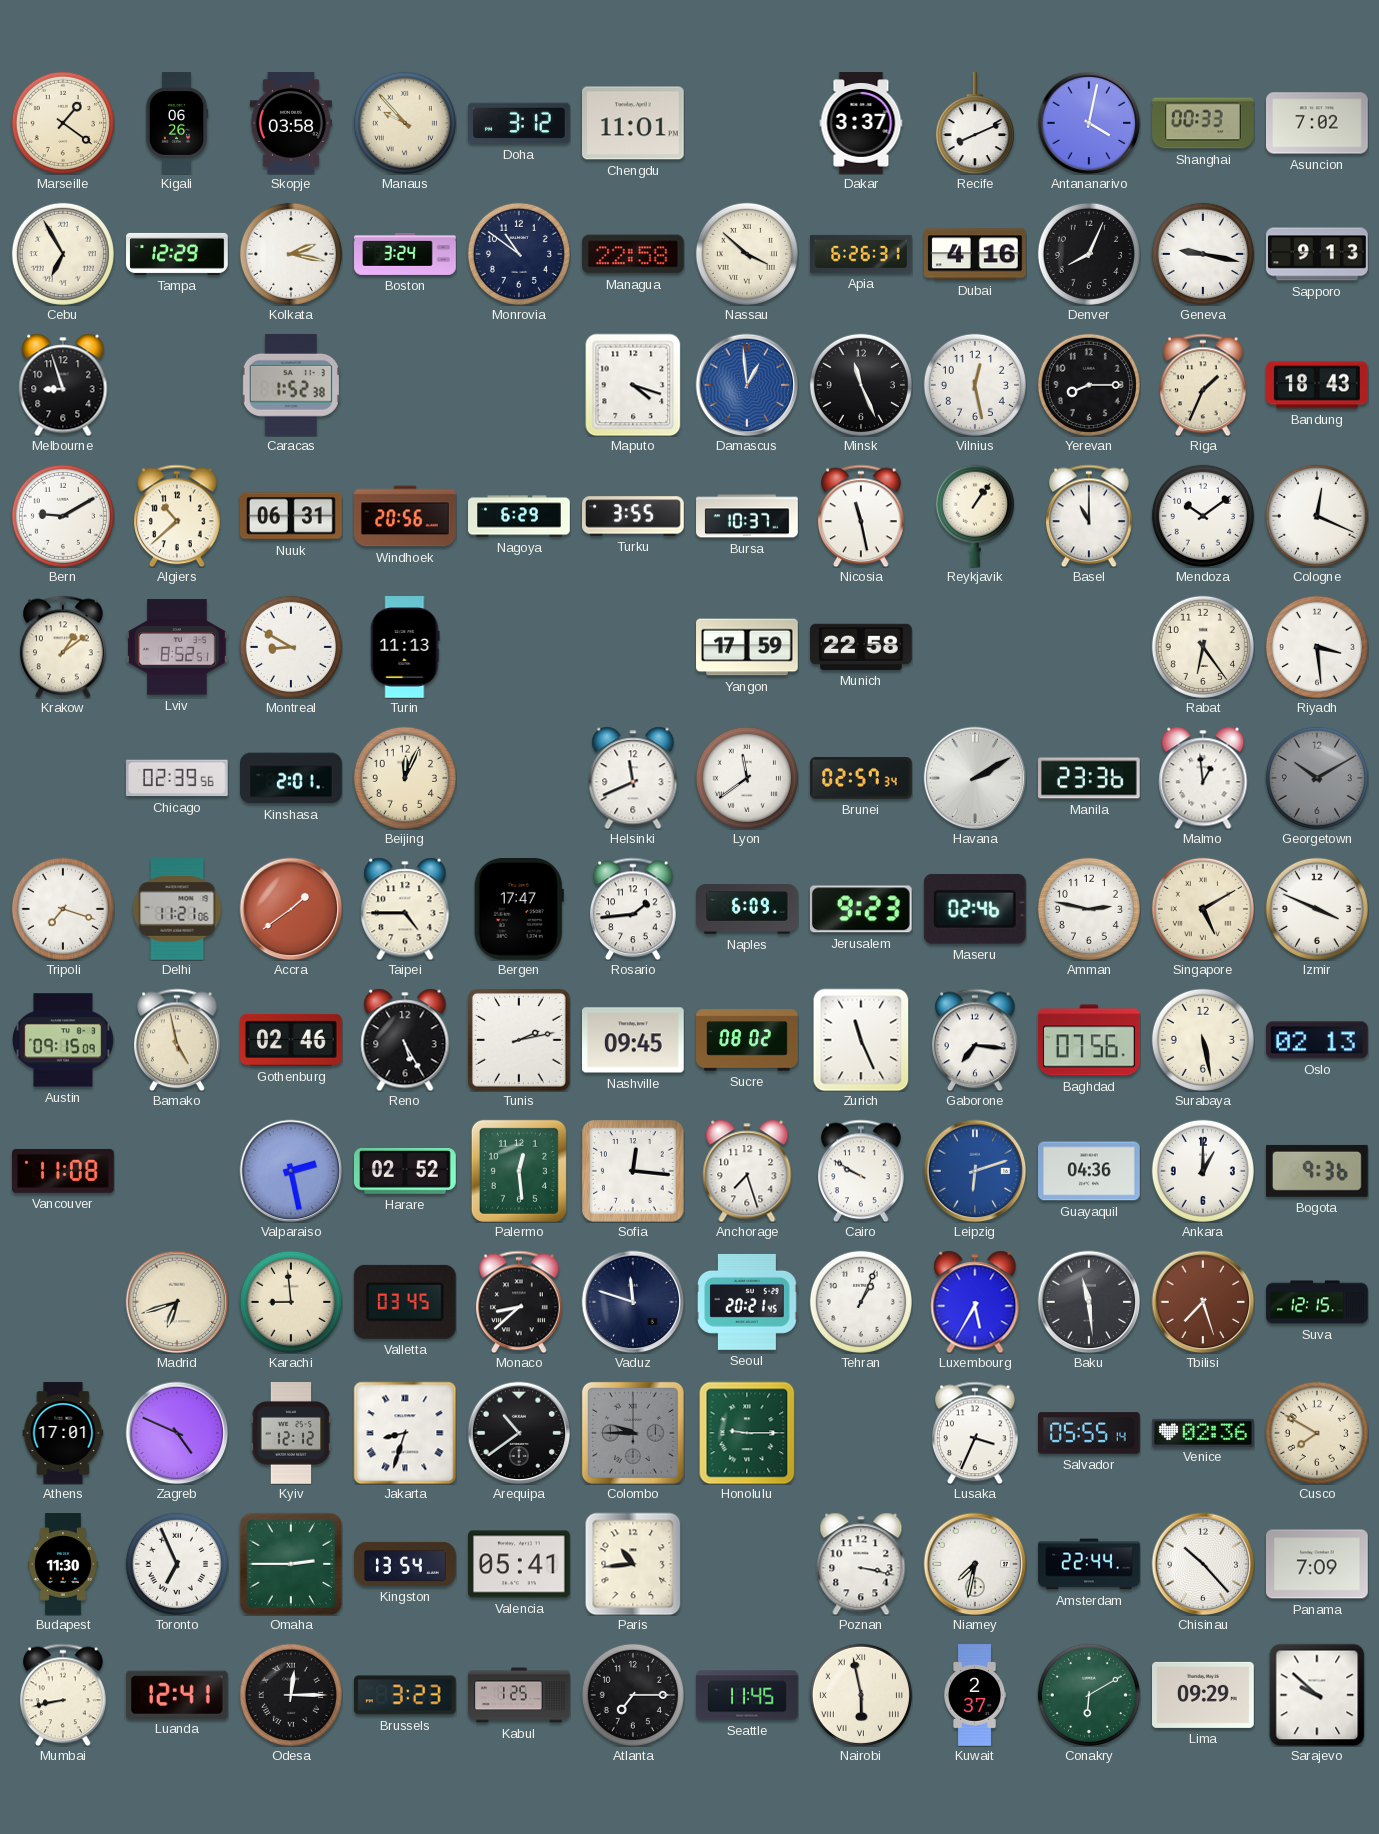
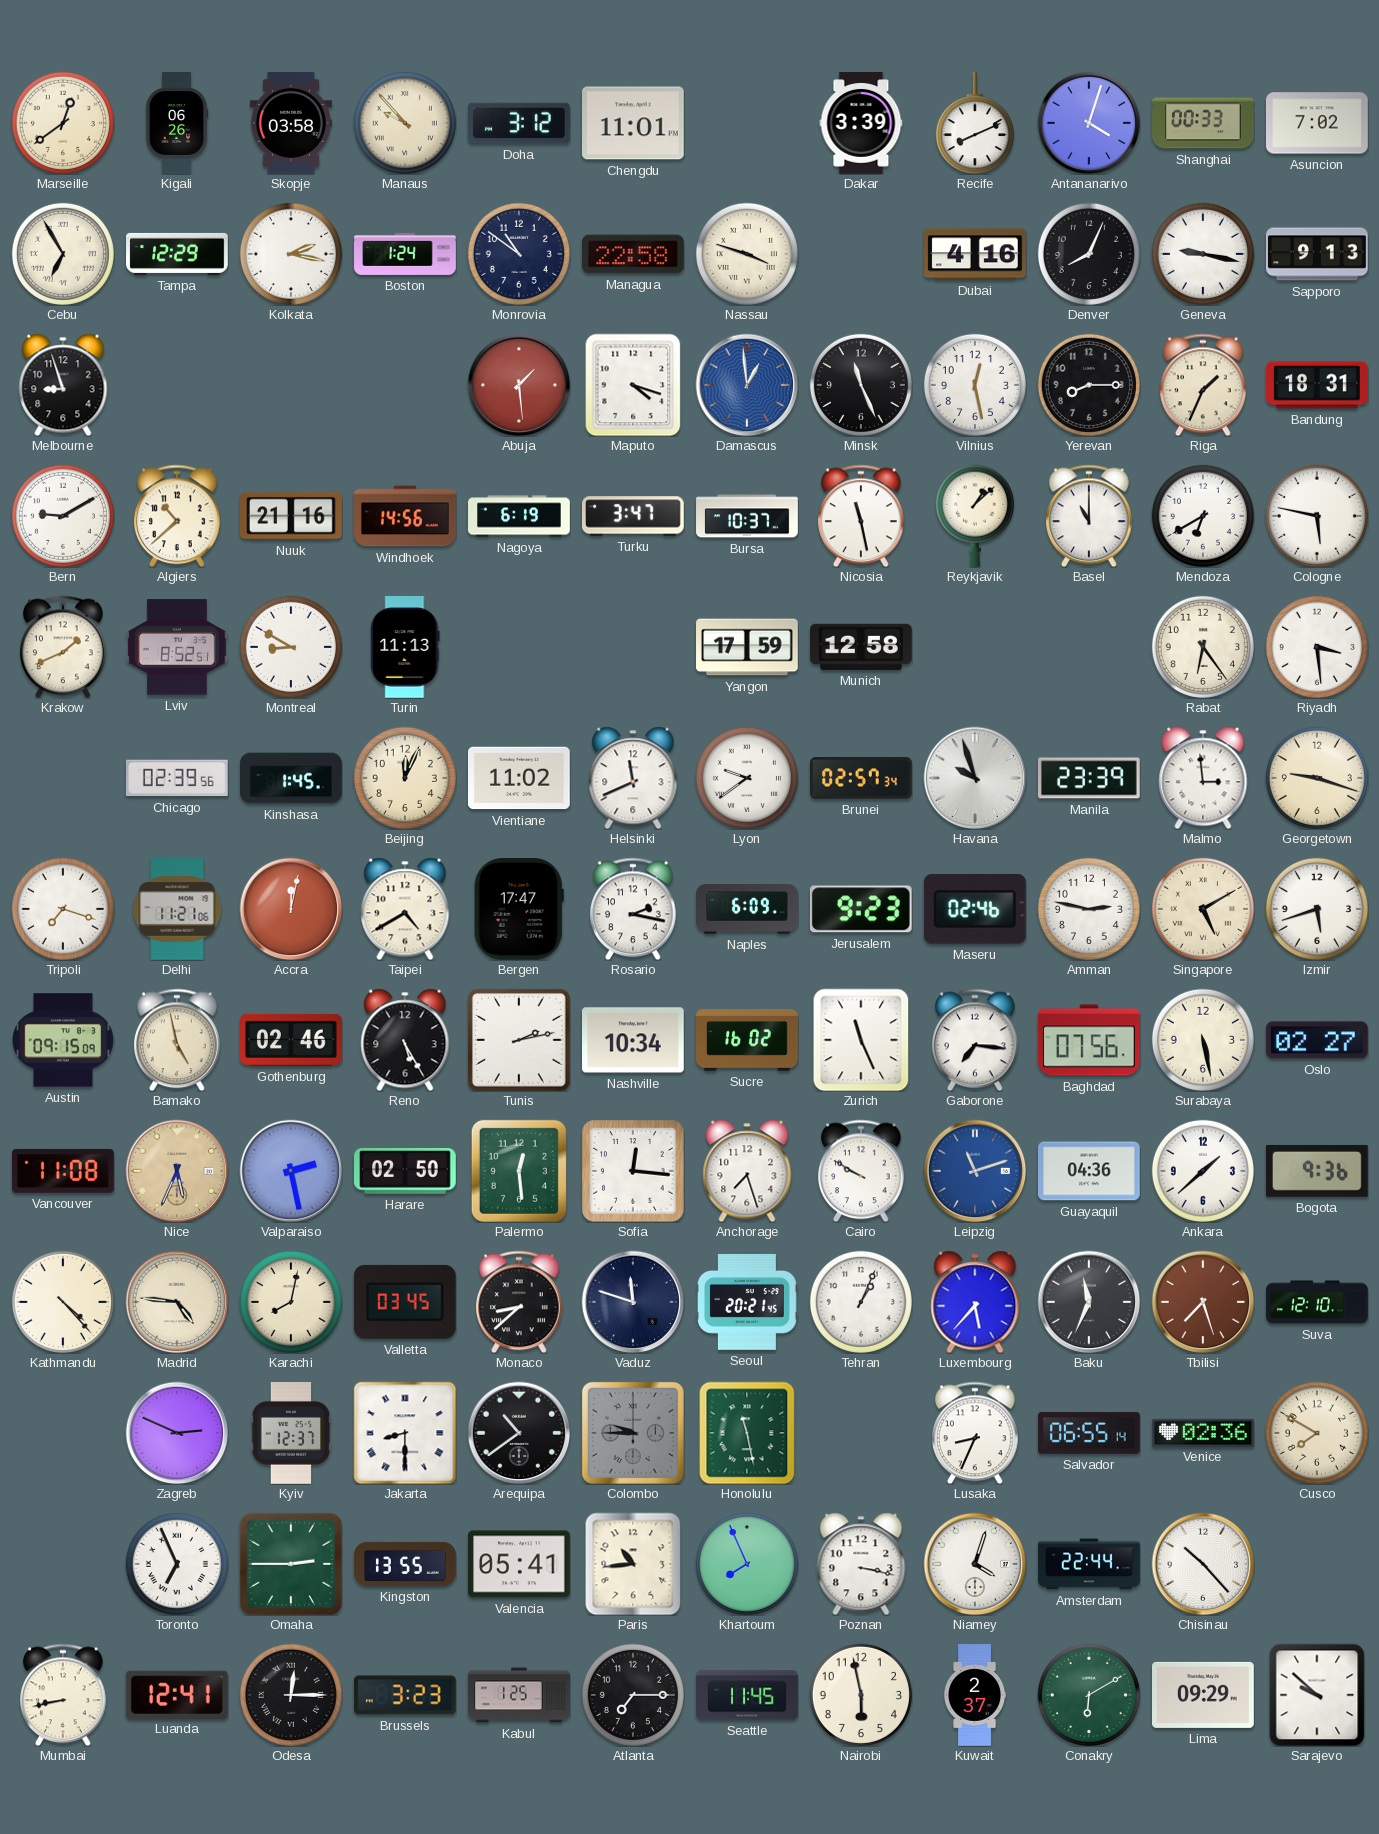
Marseille: 1:21 -> 12:39
Dakar: 3:37 -> 3:39
Antananarivo: 4:02 -> 4:03
Boston: 3:24 -> 1:24
Nassau: 3:52 -> 3:48
Apia: 6:26 -> none
Caracas: 1:52 -> none
Abuja: none -> 1:29
Bandung: 18:43 -> 18:31
Nuuk: 06:31 -> 21:16
Windhoek: 20:56 -> 14:56
Nagoya: 6:29 -> 6:19
Turku: 3:55 -> 3:47
Reykjavik: 1:06 -> 1:08
Mendoza: 10:09 -> 6:40
Cologne: 12:19 -> 5:47
Krakow: 1:09 -> 1:41
Munich: 22:58 -> 12:58
Kinshasa: 2:01 -> 1:45
Vientiane: none -> 11:02
Lyon: 11:39 -> 9:39
Havana: 2:10 -> 9:57
Manila: 23:36 -> 23:39
Malmo: 12:59 -> 2:59
Georgetown: 10:10 -> 9:18
Georgetown dial: grey -> cream
Accra: 1:39 -> 12:02
Taipei: 4:45 -> 4:40
Rosario: 1:44 -> 2:17
Izmir: 3:49 -> 5:42
Nashville: 09:45 -> 10:34
Sucre: 08:02 -> 16:02
Oslo: 02:13 -> 02:27
Nice: none -> 5:34
Harare: 02:52 -> 02:50
Leipzig: 6:12 -> 11:12
Ankara: 1:00 -> 1:38
Kathmandu: none -> 4:23
Madrid: 6:42 -> 4:46
Karachi: 8:59 -> 8:02
Luxembourg: 5:35 -> 5:37
Baku: 11:29 -> 11:34
Suva: 12:15 -> 12:10
Athens: 17:01 -> none
Zagreb: 4:49 -> 2:49
Kyiv: 12:12 -> 12:37
Jakarta: 8:33 -> 8:30
Honolulu: 9:15 -> 11:28
Lusaka: 3:34 -> 8:34
Salvador: 05:55 -> 06:55
Budapest: 11:30 -> none
Kingston: 13:54 -> 13:55
Khartoum: none -> 7:56
Niamey: 7:32 -> 4:03
Panama: 7:09 -> none
Nairobi numerals: Roman -> Arabic
